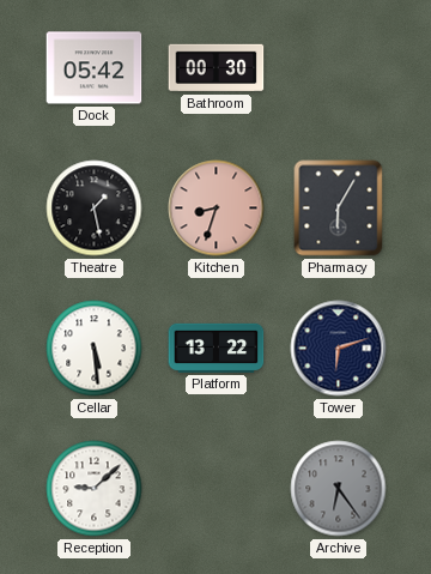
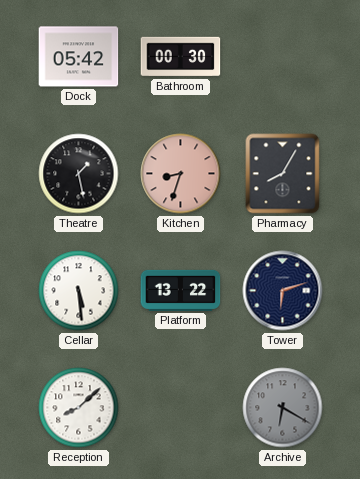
Pharmacy: 6:05 -> 8:05
Reception: 9:08 -> 8:08
Archive: 6:24 -> 6:20
